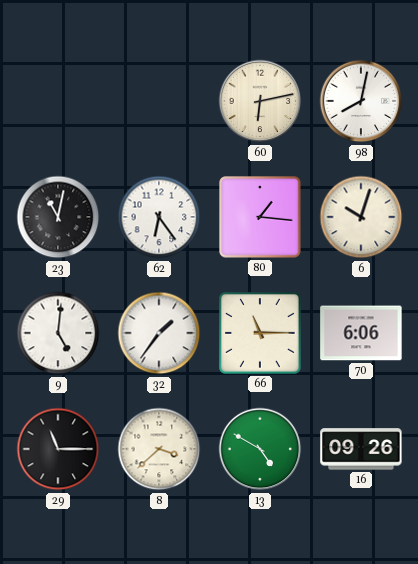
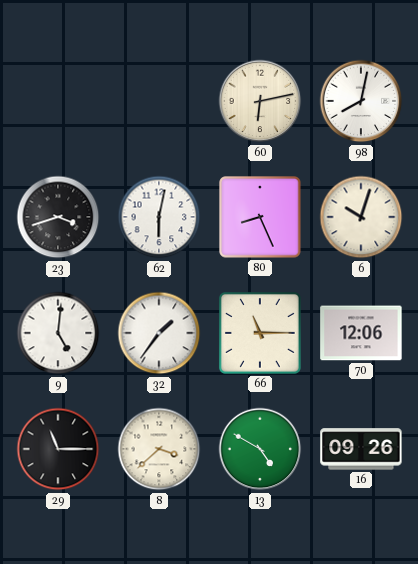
23: 11:02 -> 3:42
62: 6:24 -> 6:02
80: 1:16 -> 8:26
70: 6:06 -> 12:06
